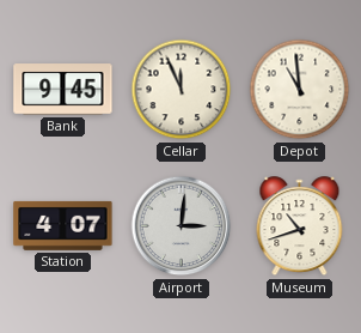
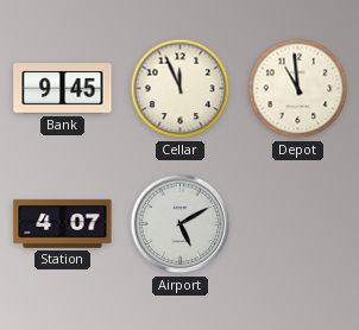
Airport: 3:01 -> 5:10
Museum: 10:42 -> none
